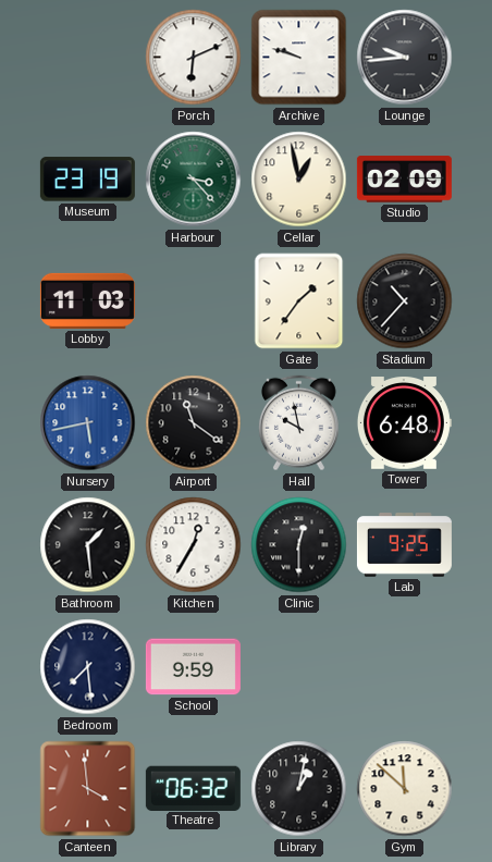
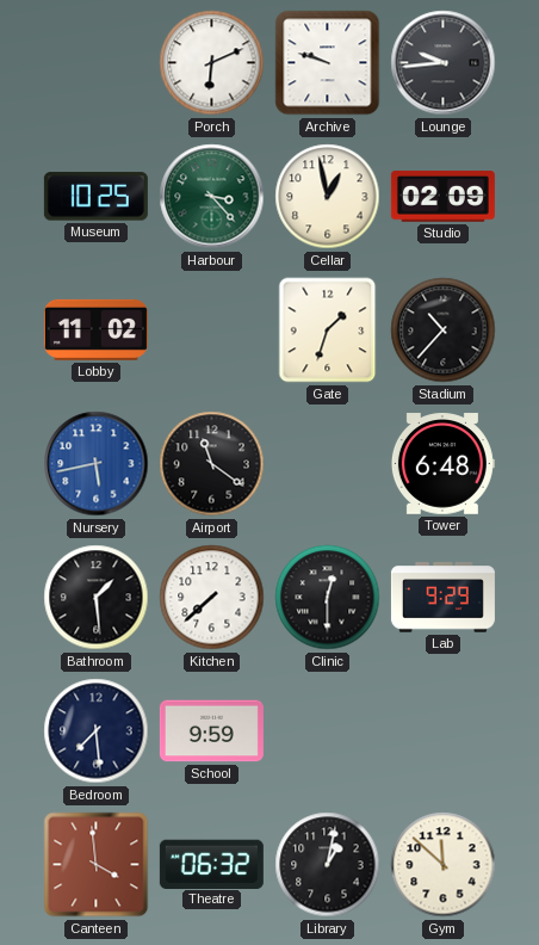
Museum: 23:19 -> 10:25
Lobby: 11:03 -> 11:02
Gate: 1:36 -> 1:33
Hall: 9:58 -> none
Kitchen: 12:35 -> 7:38
Lab: 9:25 -> 9:29
